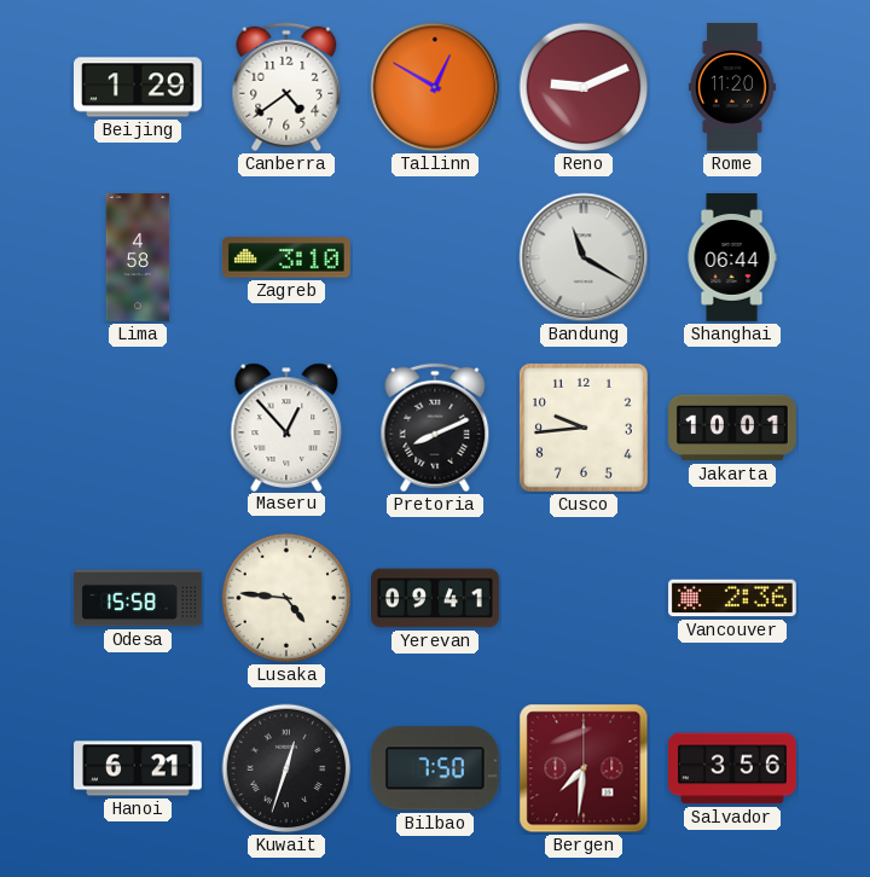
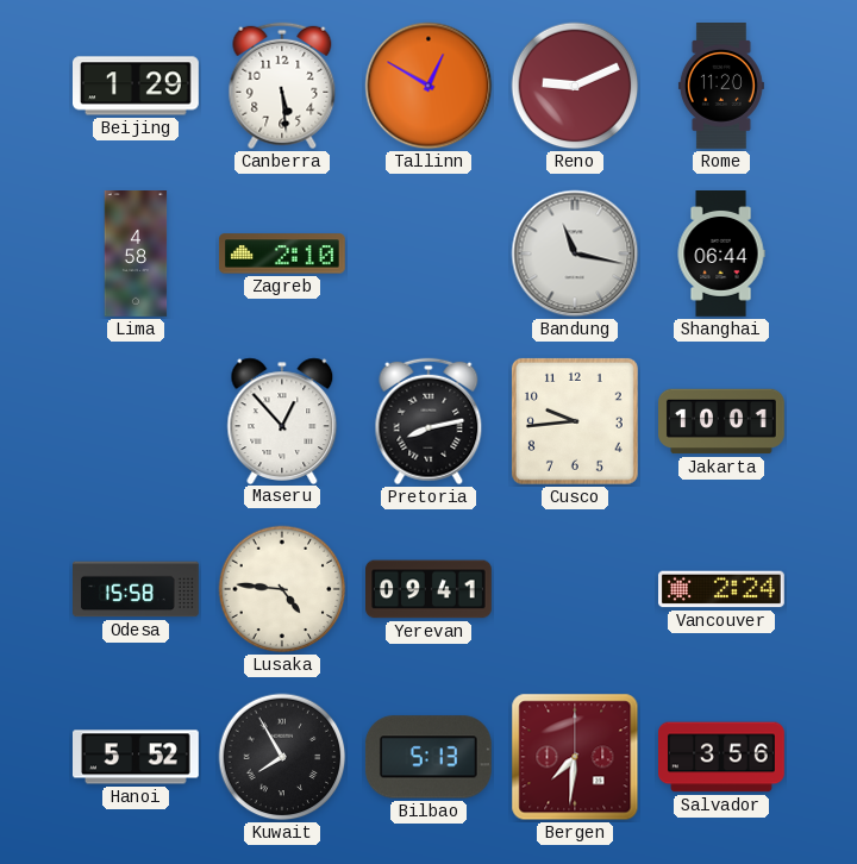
Canberra: 4:39 -> 5:29
Zagreb: 3:10 -> 2:10
Bandung: 11:20 -> 11:17
Pretoria: 8:11 -> 8:13
Vancouver: 2:36 -> 2:24
Hanoi: 6:21 -> 5:52
Kuwait: 12:33 -> 7:55
Bilbao: 7:50 -> 5:13
